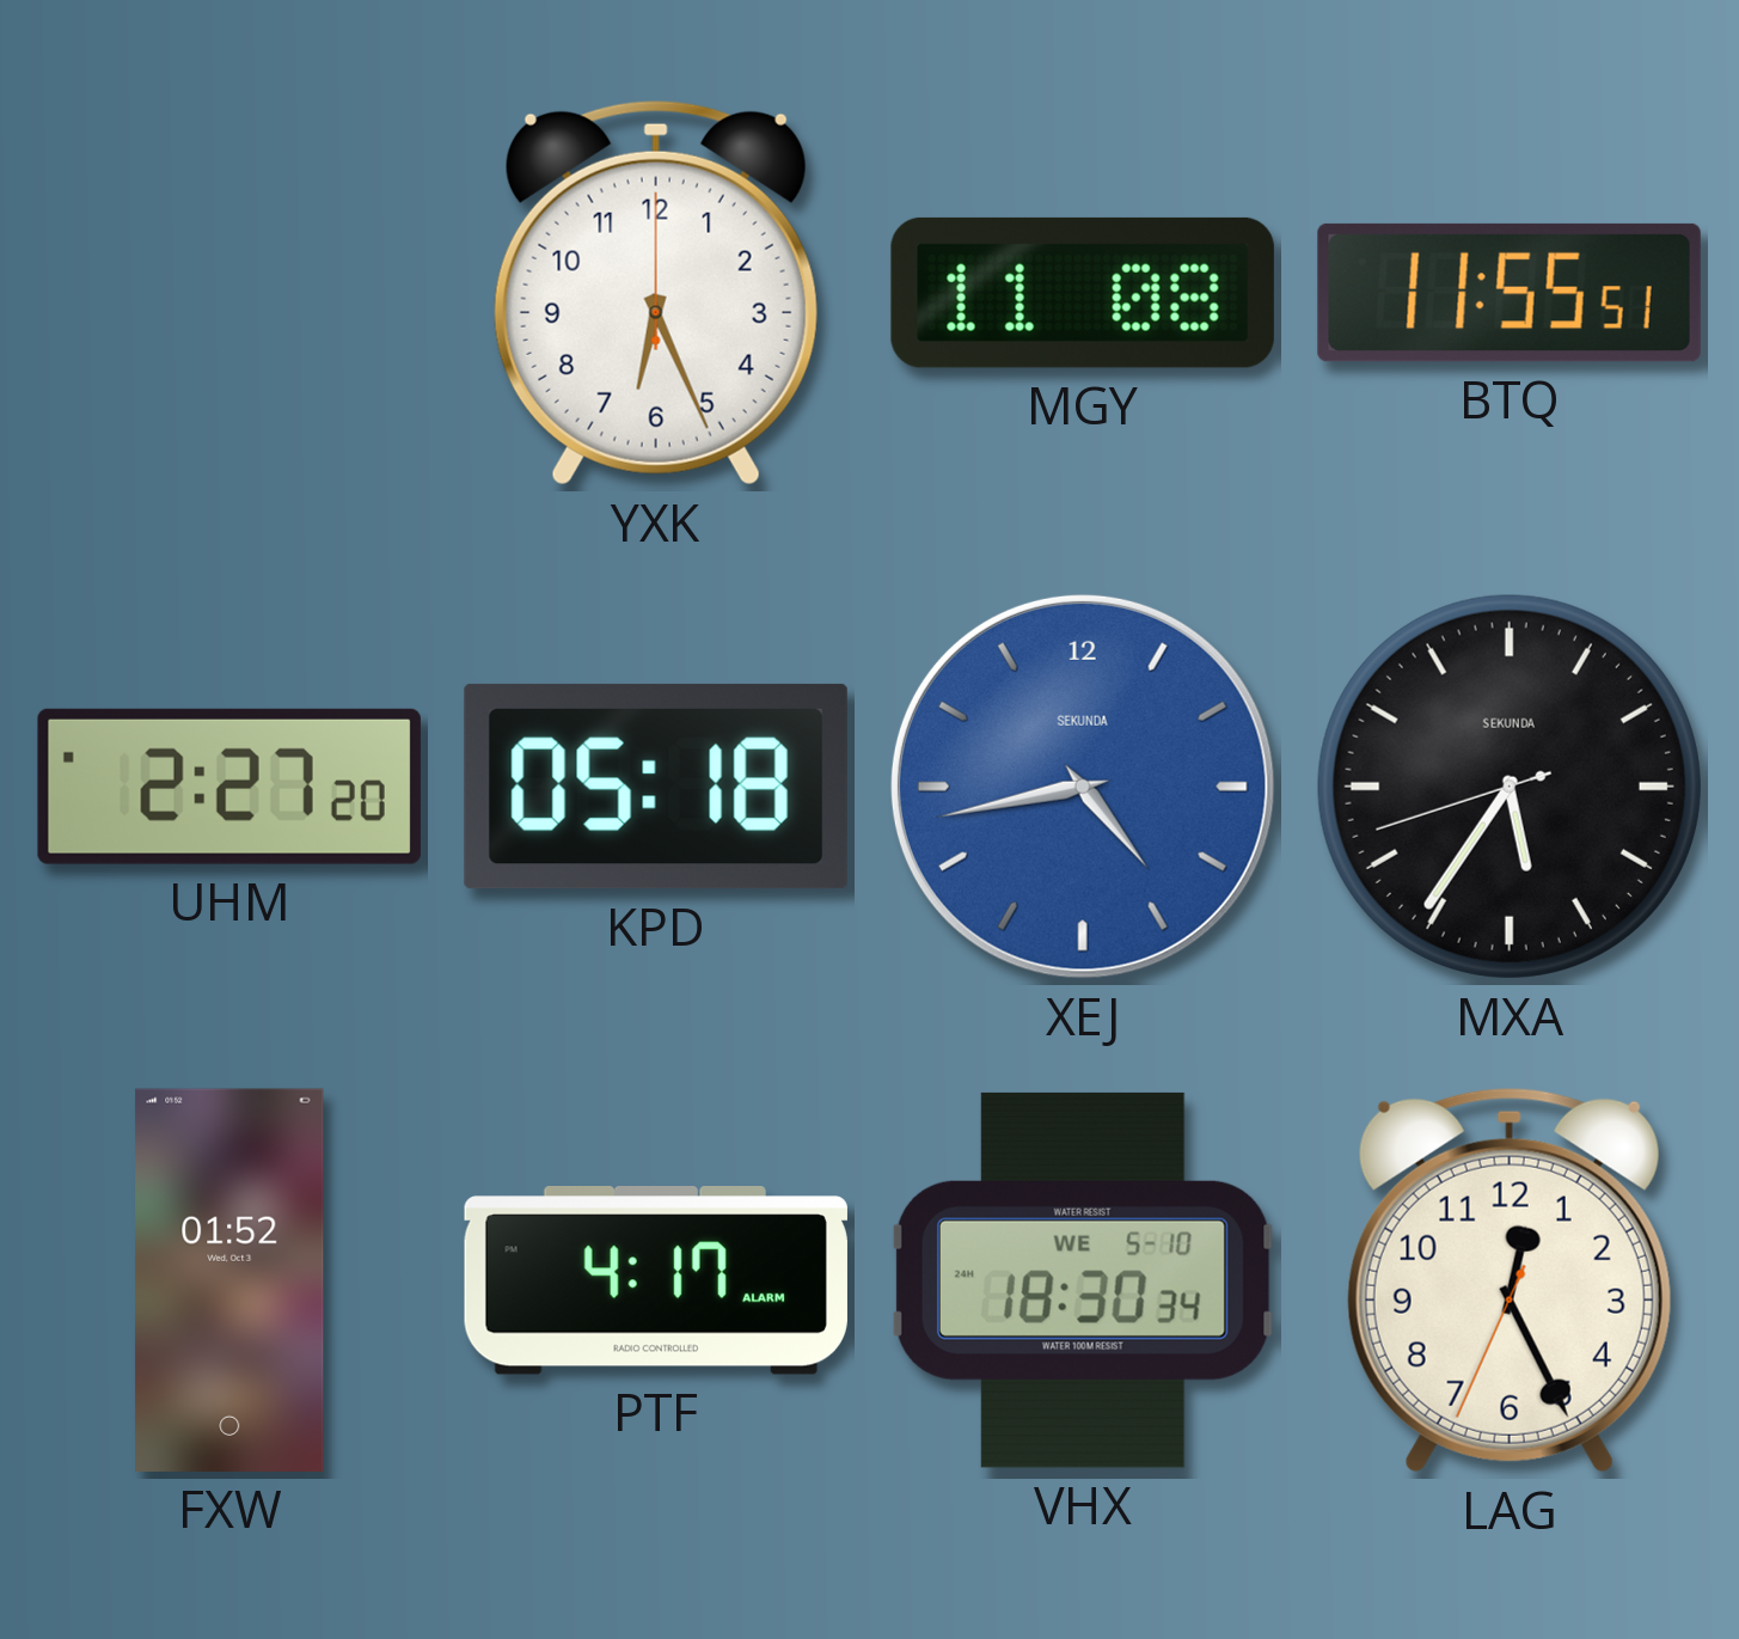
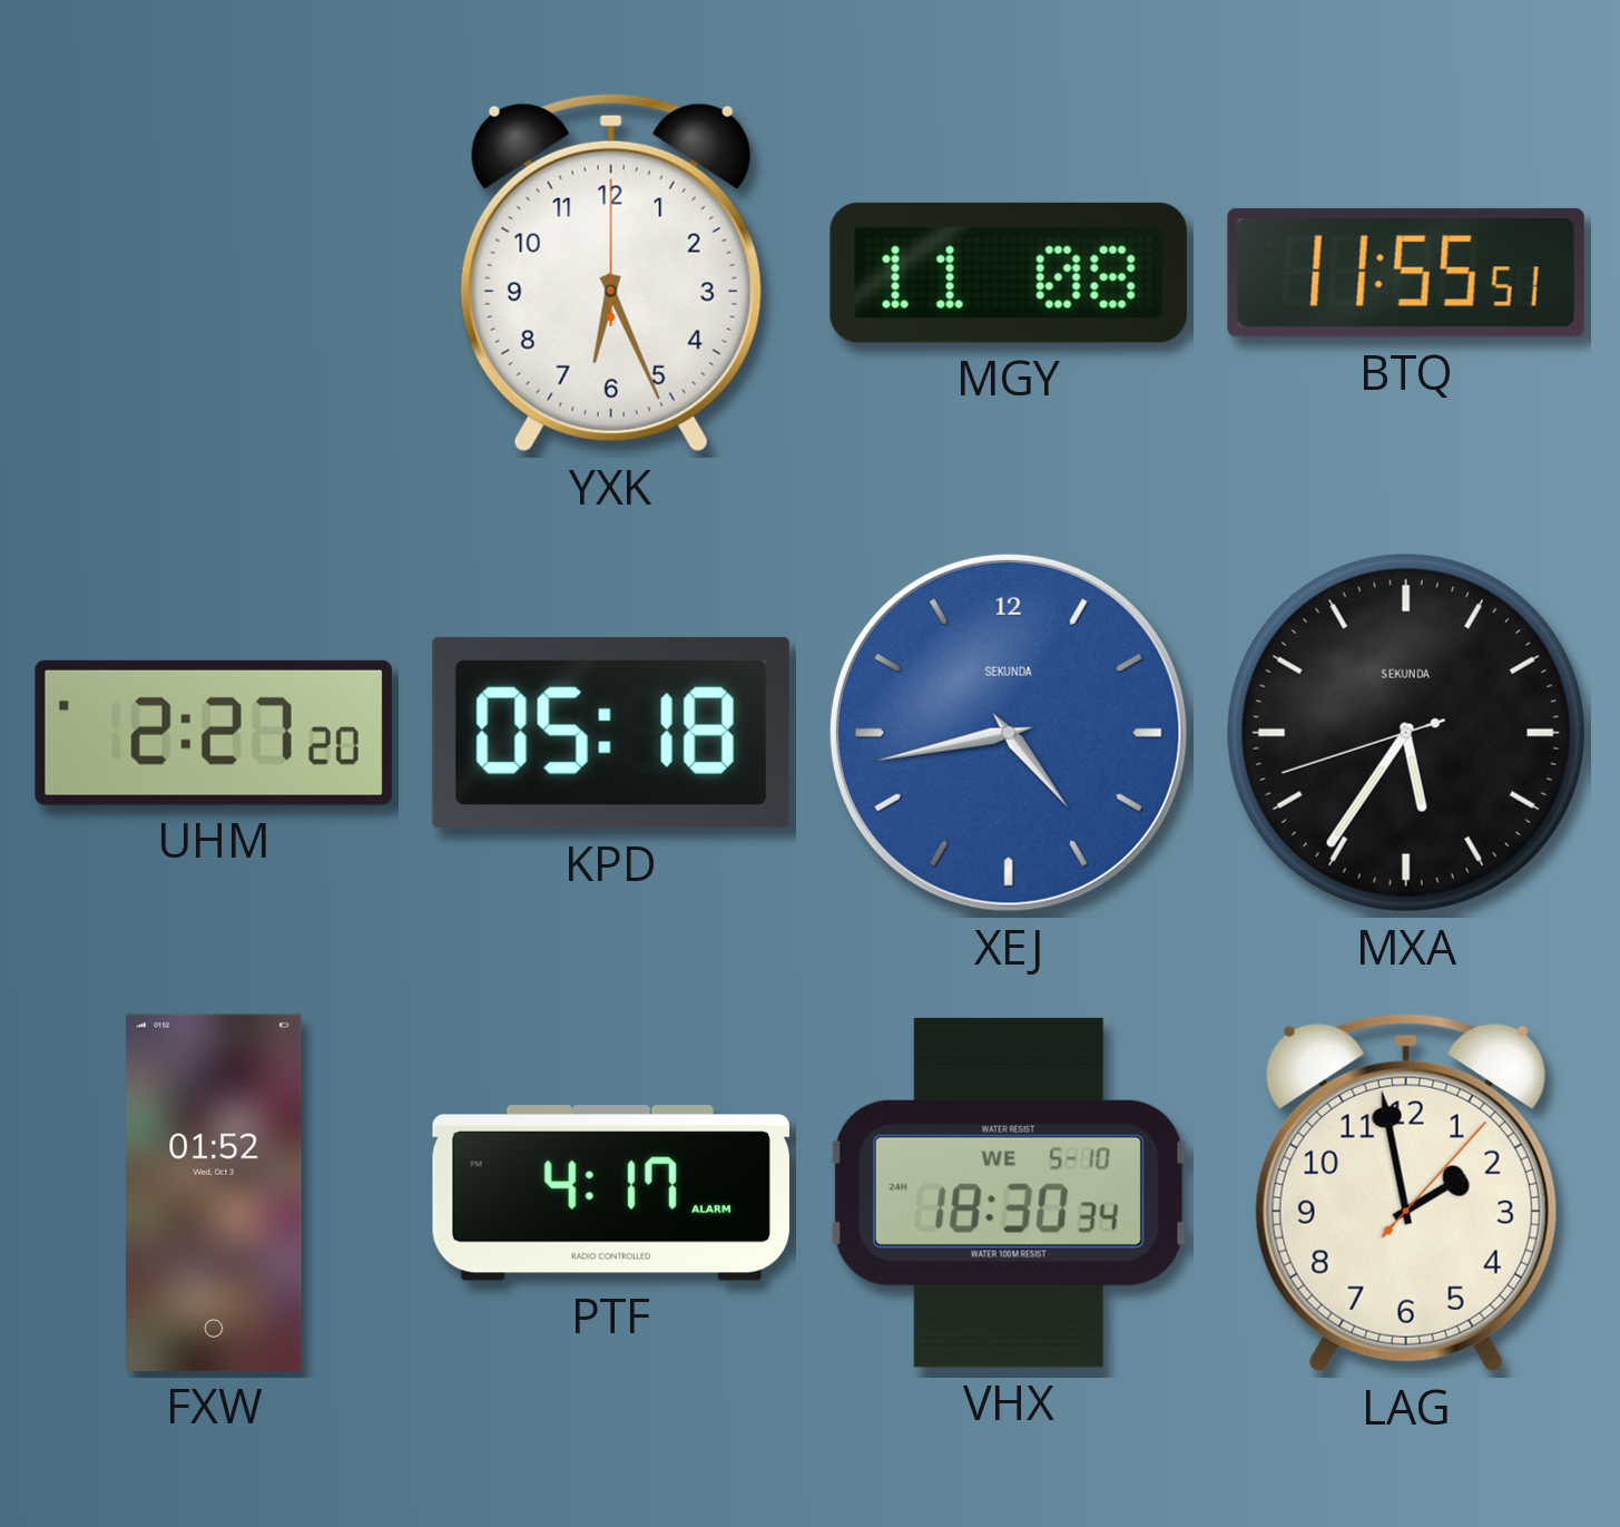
LAG: 12:25 -> 1:58
